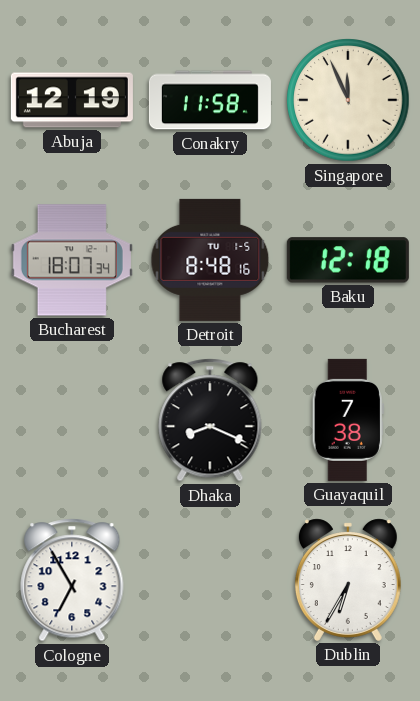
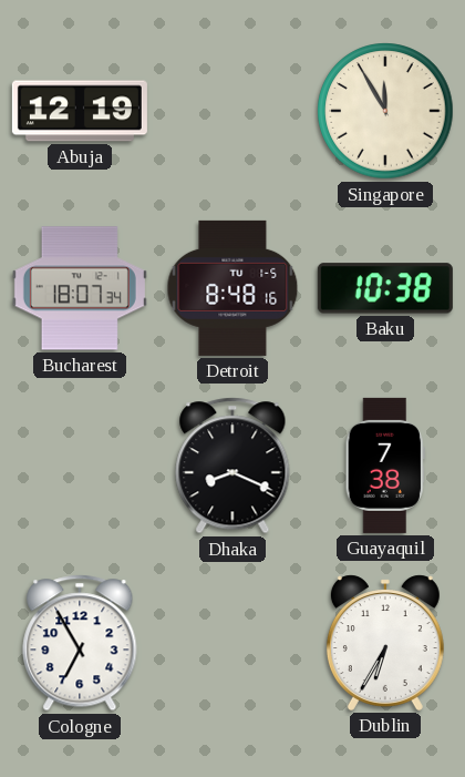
Conakry: 11:58 -> none
Singapore: 11:56 -> 11:55
Baku: 12:18 -> 10:38
